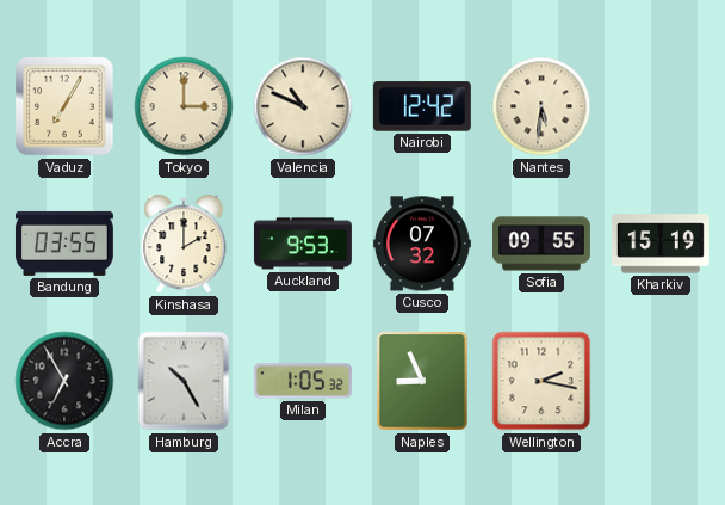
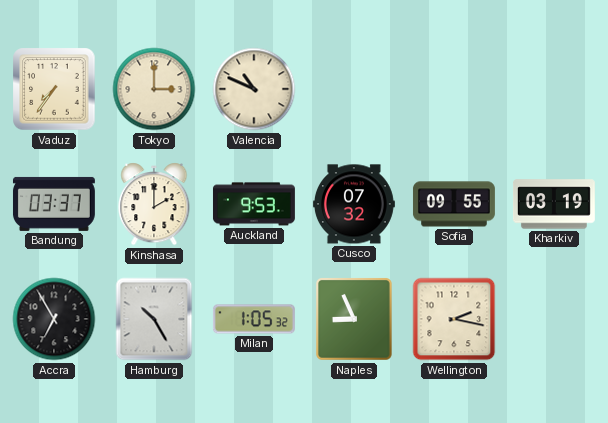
Vaduz: 7:05 -> 7:36
Nairobi: 12:42 -> none
Nantes: 5:31 -> none
Bandung: 03:55 -> 03:37
Kharkiv: 15:19 -> 03:19
